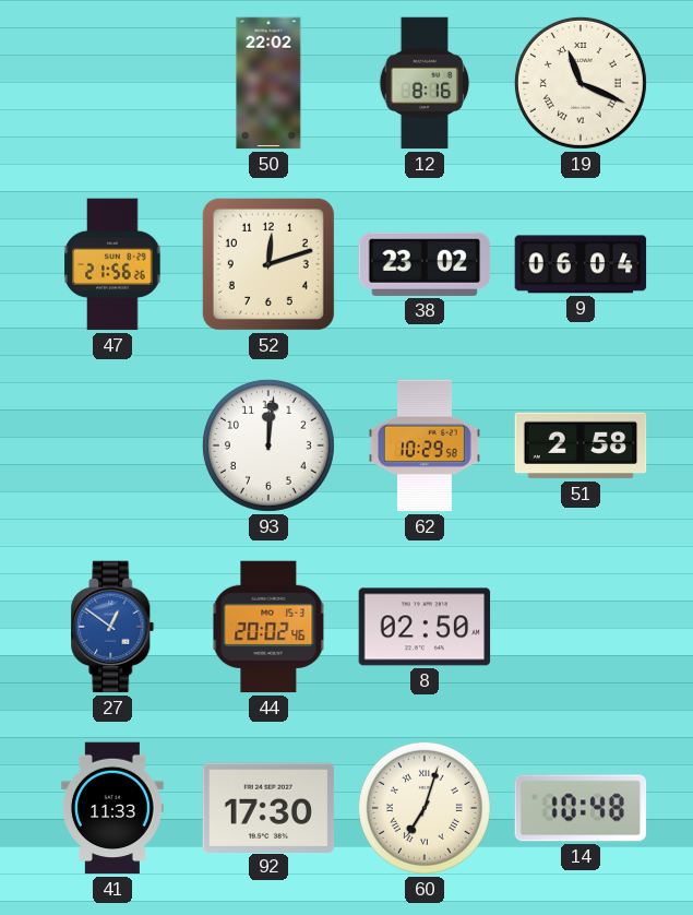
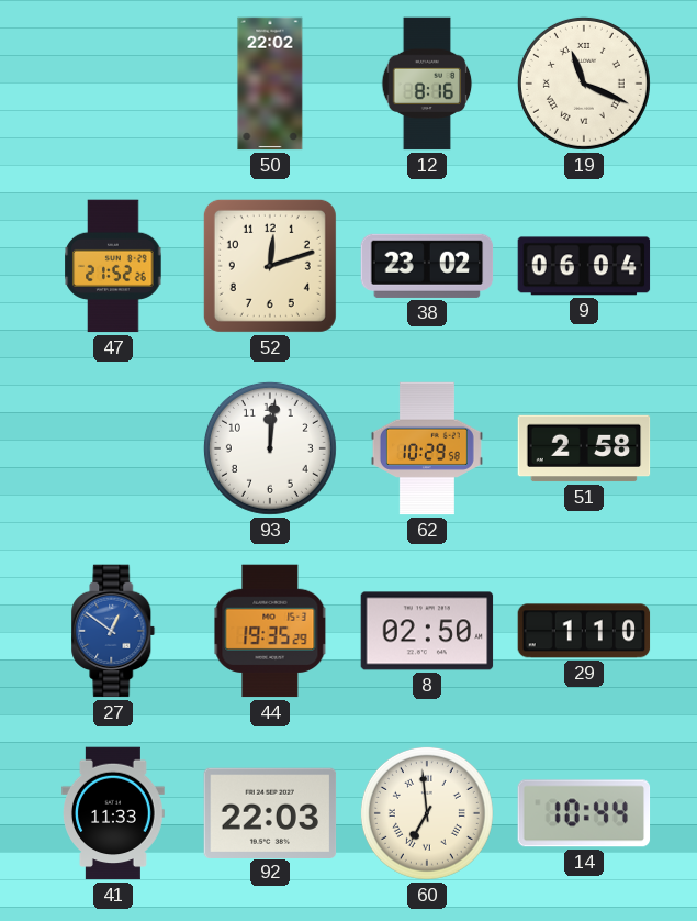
47: 21:56 -> 21:52
44: 20:02 -> 19:35
29: none -> 1:10
92: 17:30 -> 22:03
60: 7:03 -> 6:59
14: 10:48 -> 10:44
